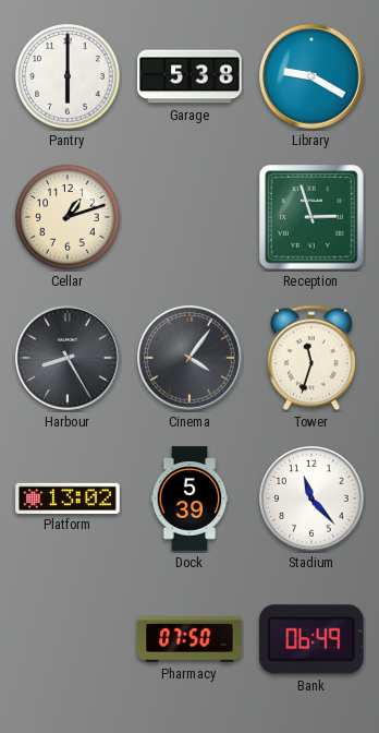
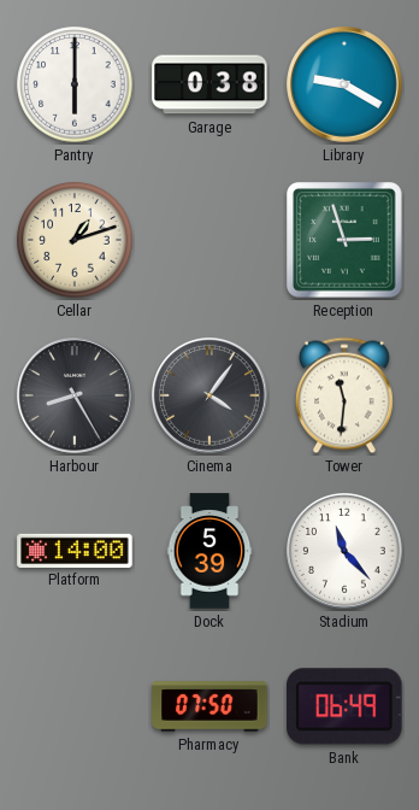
Garage: 5:38 -> 0:38
Tower: 11:33 -> 11:31
Platform: 13:02 -> 14:00
